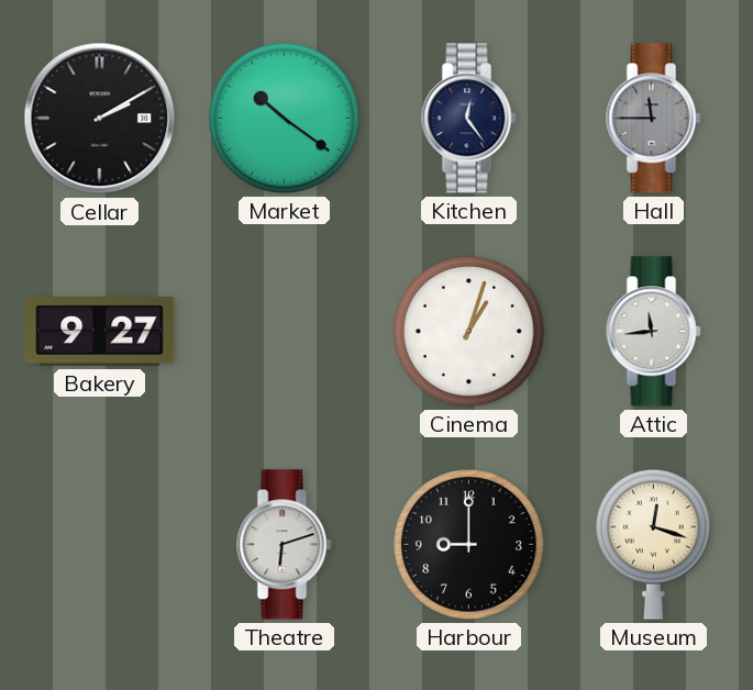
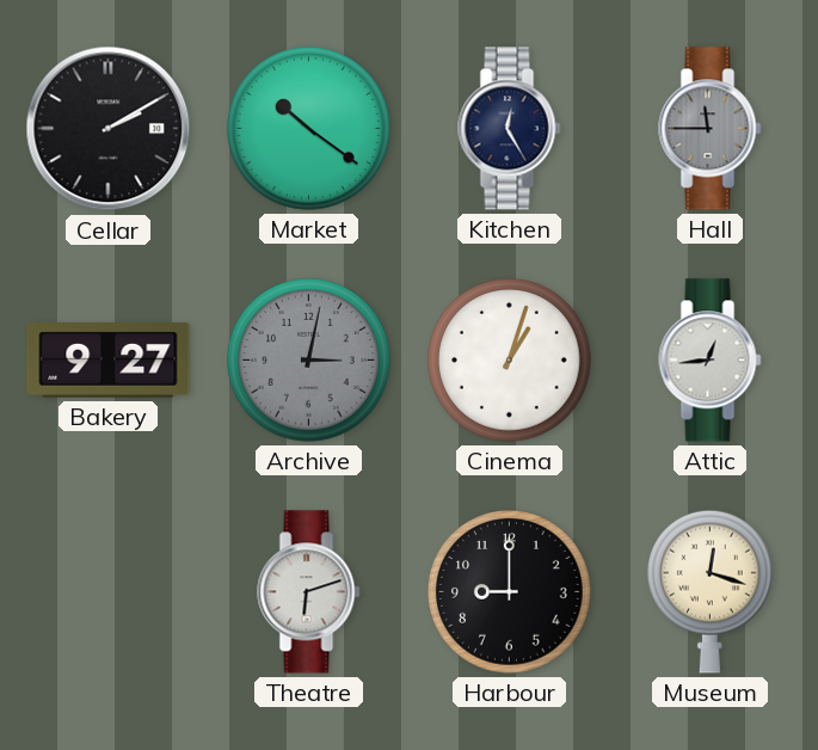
Kitchen: 12:24 -> 12:25
Archive: none -> 3:02
Attic: 11:44 -> 12:44
